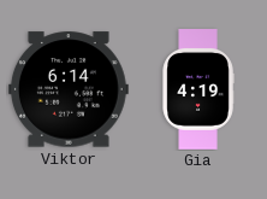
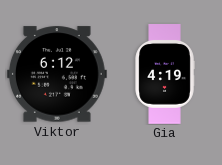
Viktor: 6:14 -> 6:12
